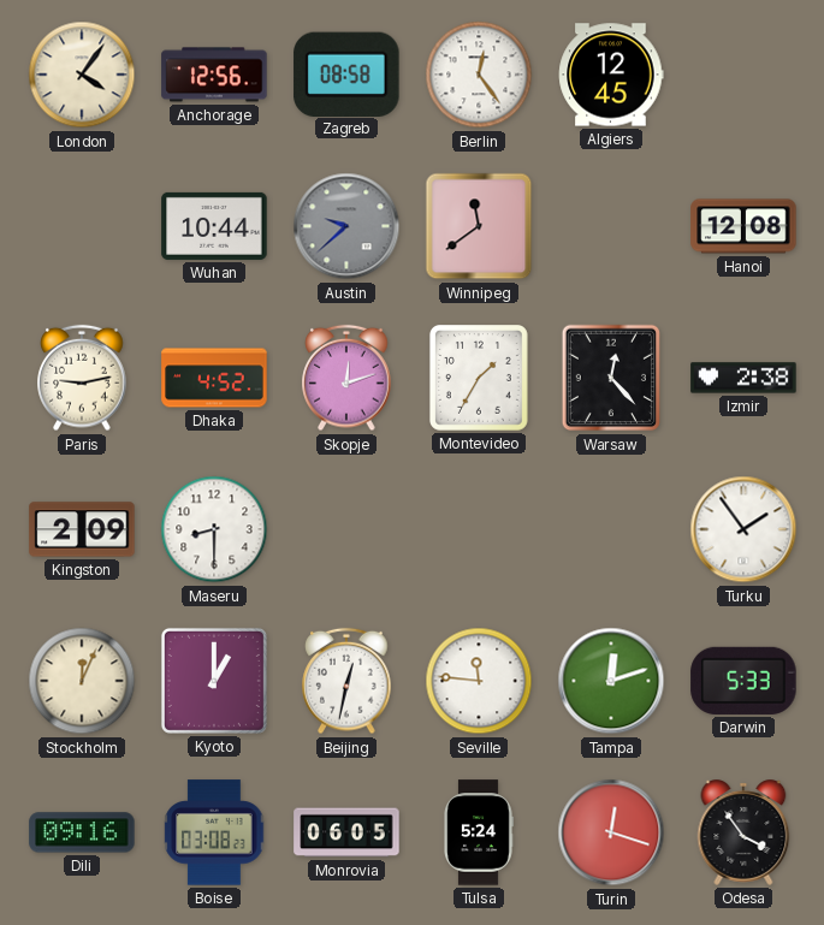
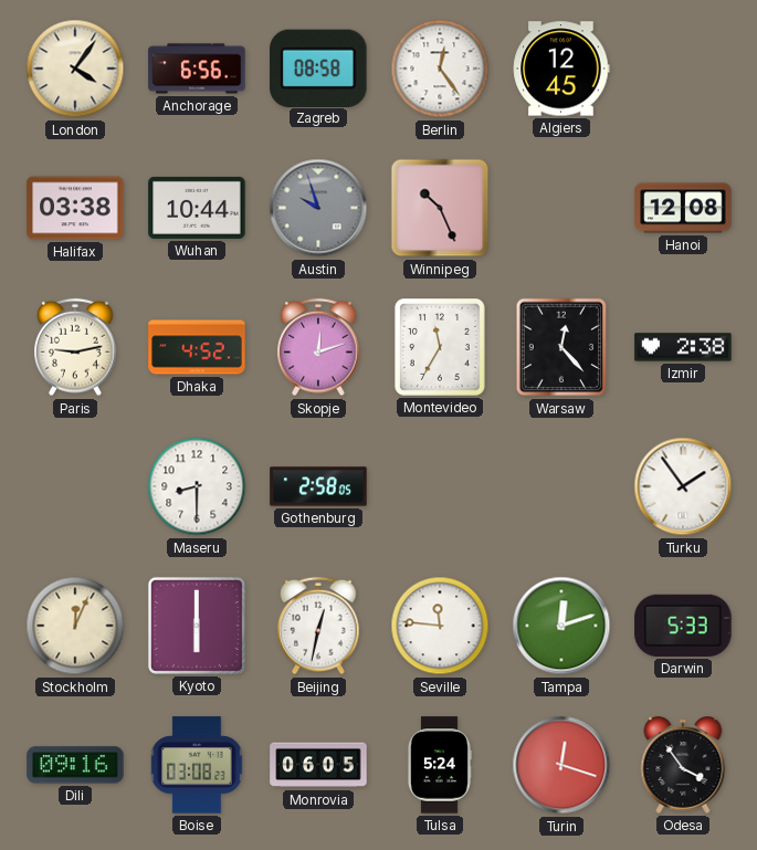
Anchorage: 12:56 -> 6:56
Halifax: none -> 03:38
Austin: 9:38 -> 9:57
Winnipeg: 11:39 -> 10:26
Montevideo: 1:35 -> 11:35
Kingston: 2:09 -> none
Gothenburg: none -> 2:58
Kyoto: 1:00 -> 6:00
